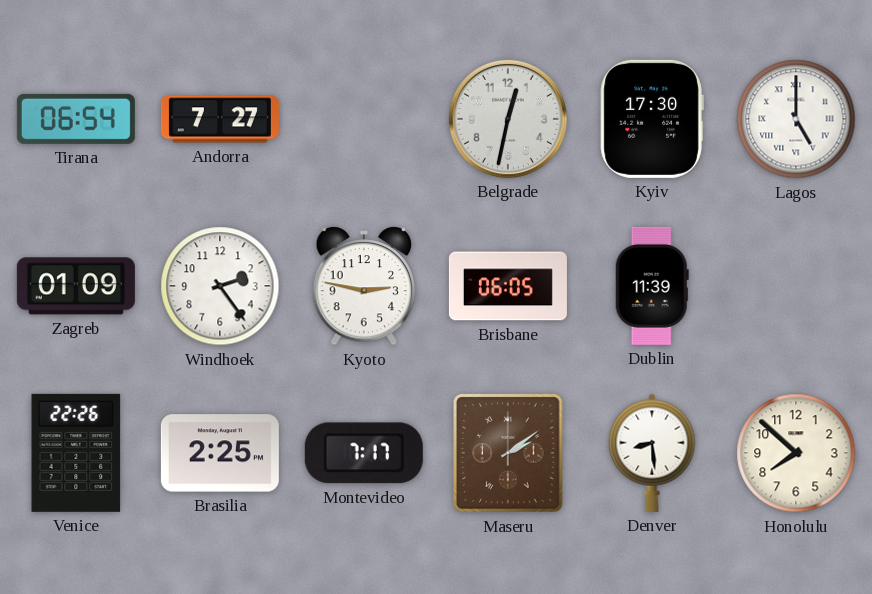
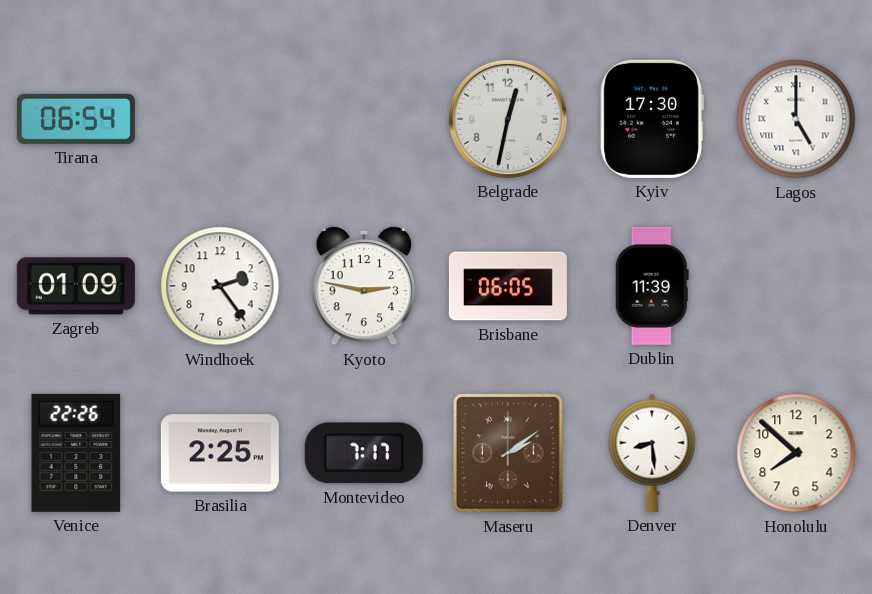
Andorra: 7:27 -> none
